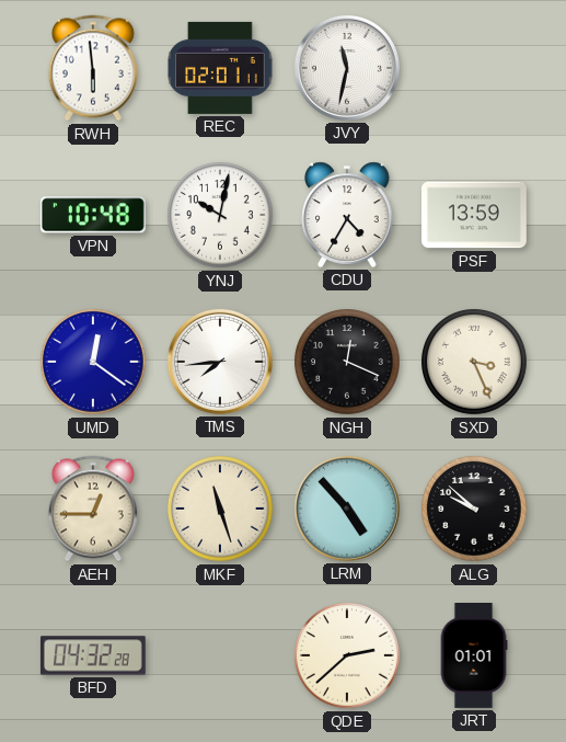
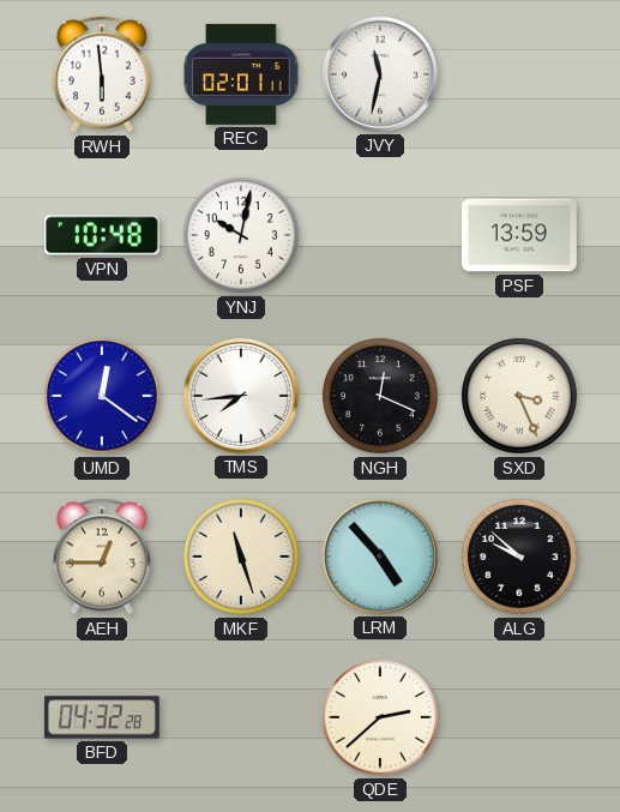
CDU: 4:35 -> none
JRT: 01:01 -> none
